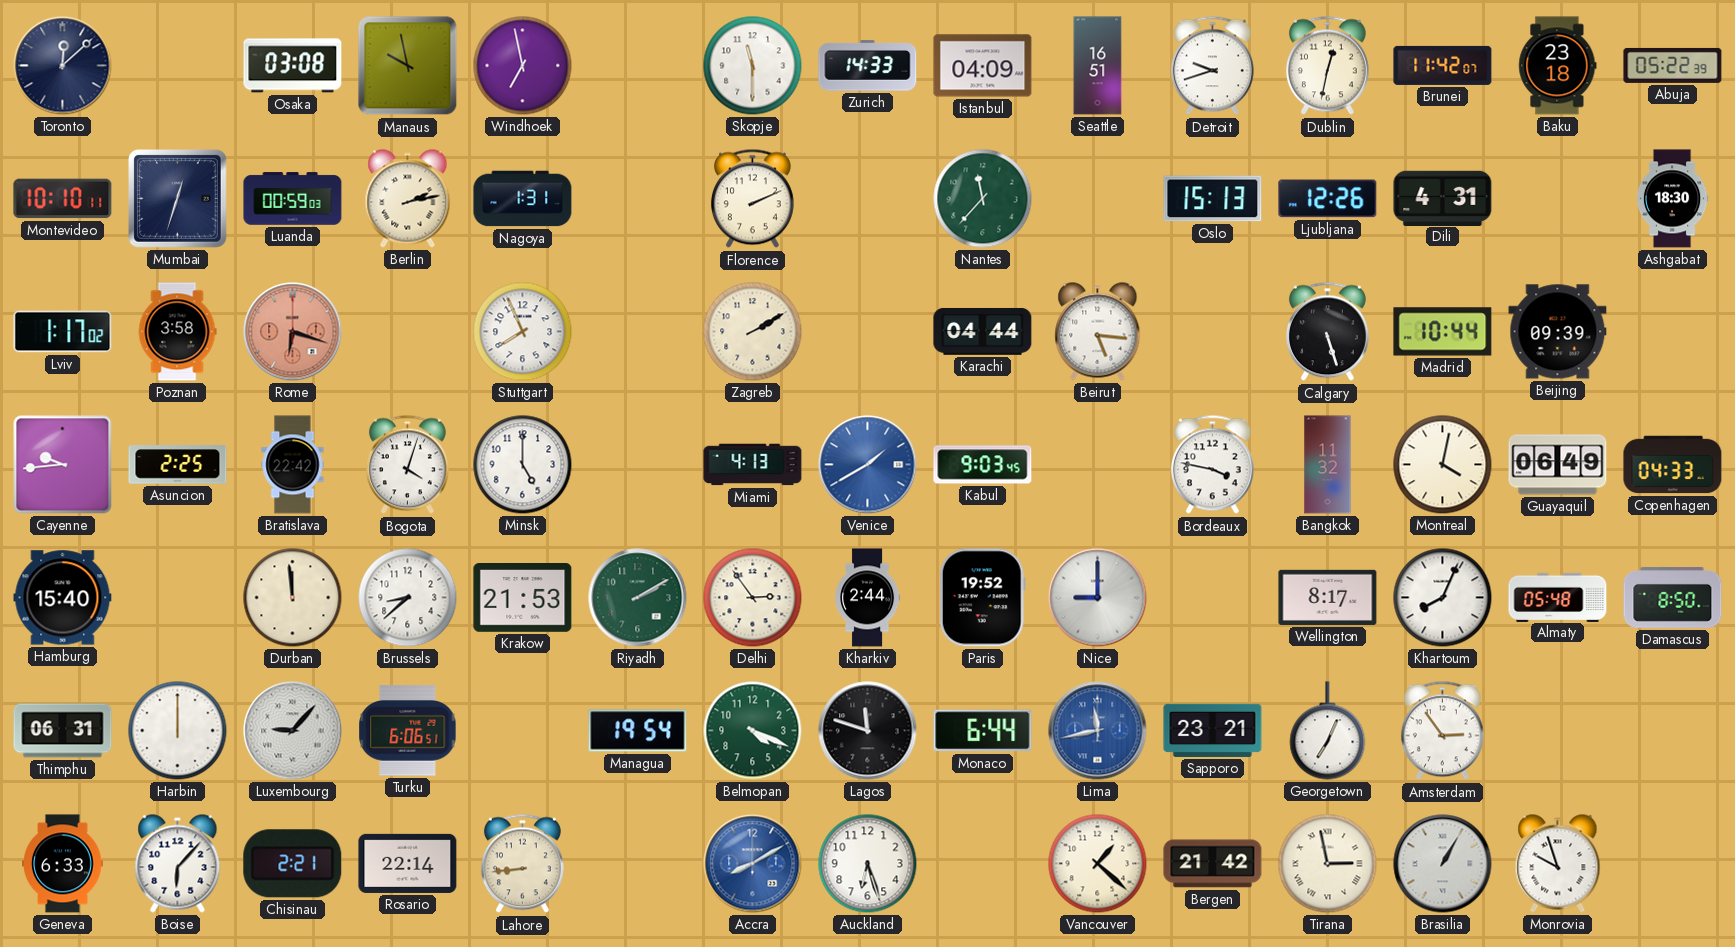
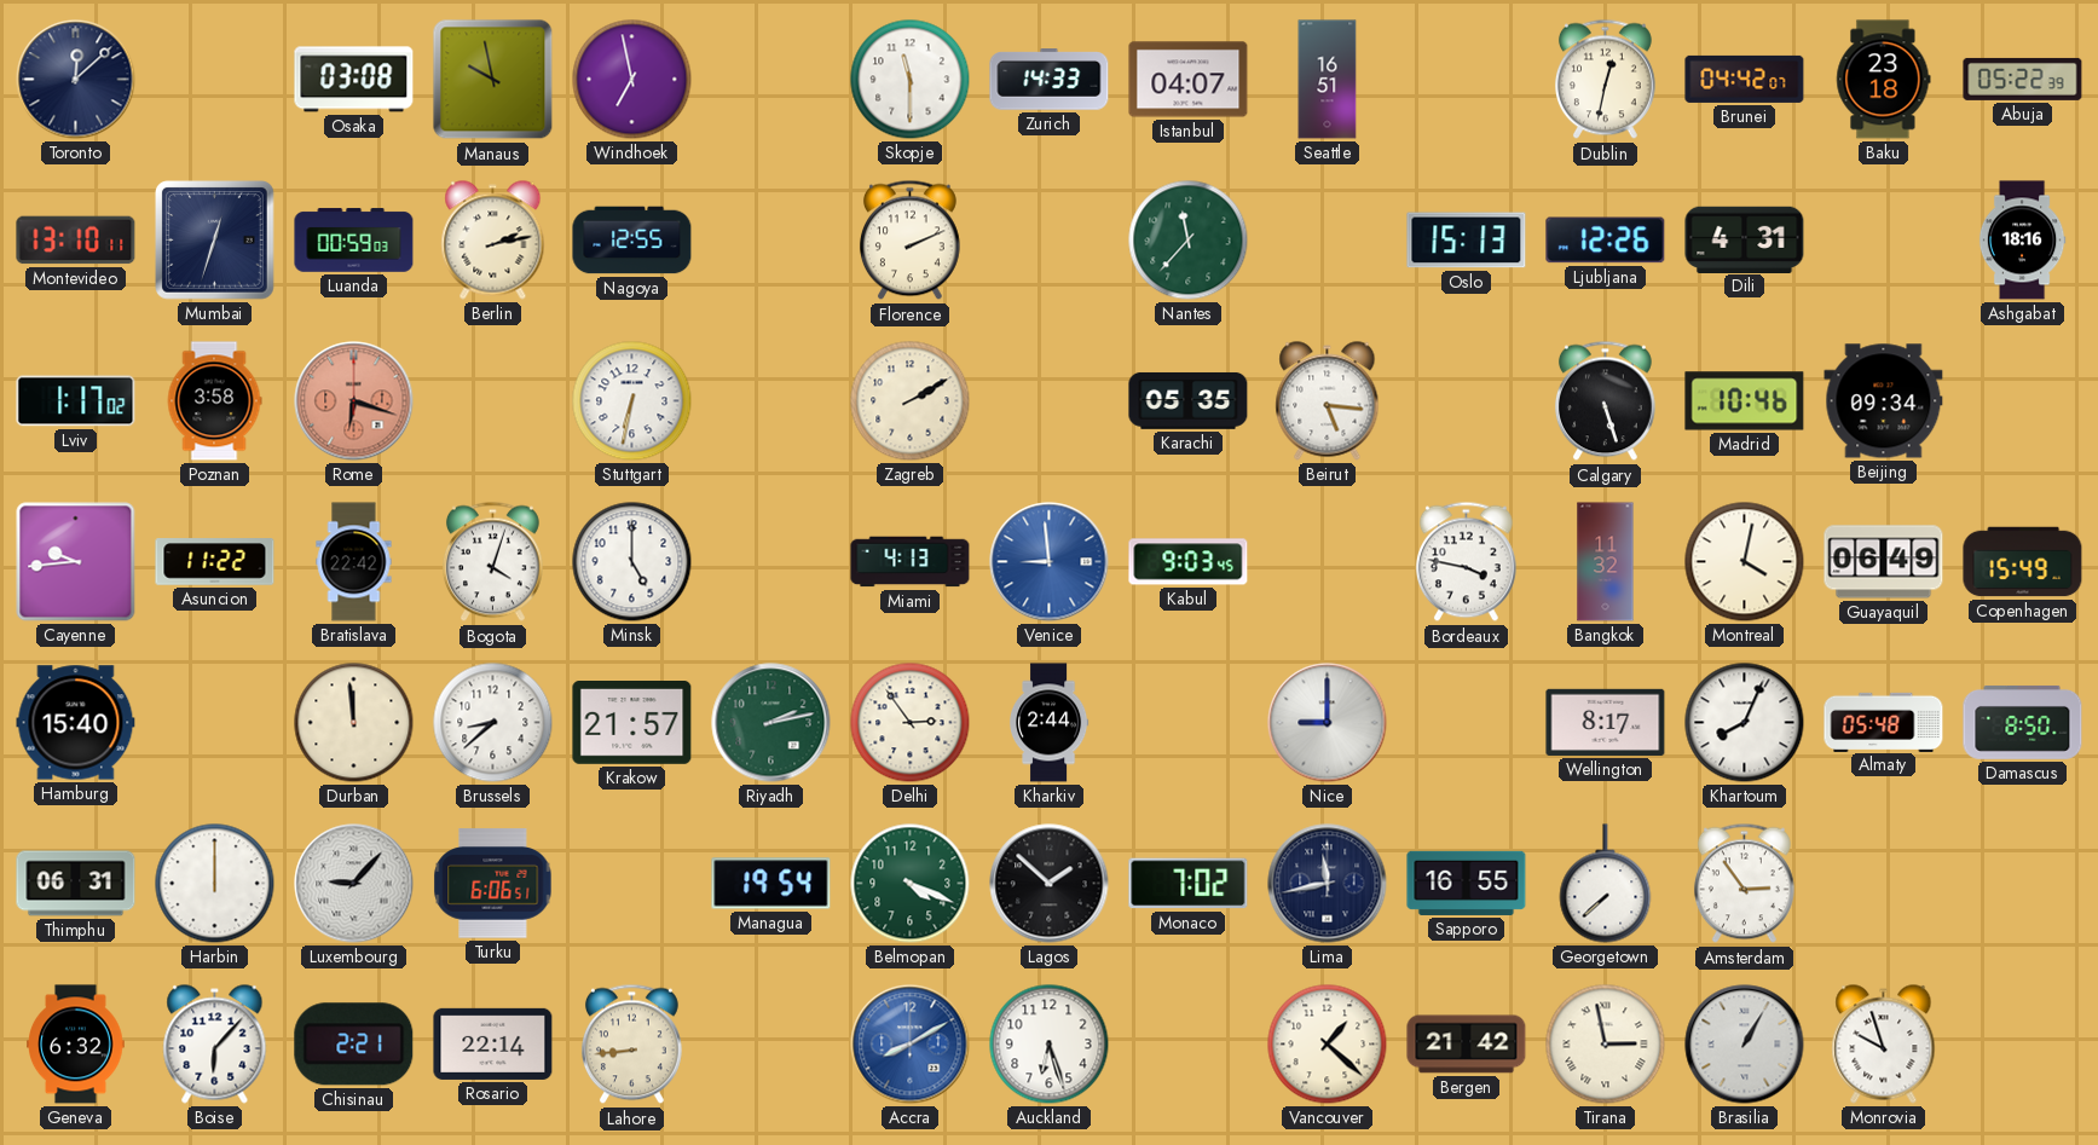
Istanbul: 04:09 -> 04:07
Detroit: 9:42 -> none
Brunei: 11:42 -> 04:42
Montevideo: 10:10 -> 13:10
Nagoya: 1:31 -> 12:55
Ashgabat: 18:30 -> 18:16
Stuttgart: 7:56 -> 6:32
Karachi: 04:44 -> 05:35
Madrid: 10:44 -> 10:46
Beijing: 09:39 -> 09:34
Asuncion: 2:25 -> 11:22
Venice: 1:40 -> 8:59
Copenhagen: 04:33 -> 15:49
Krakow: 21:53 -> 21:57
Riyadh: 2:10 -> 2:13
Paris: 19:52 -> none
Lagos: 11:48 -> 1:52
Monaco: 6:44 -> 7:02
Lima dial: blue -> navy
Sapporo: 23:21 -> 16:55
Georgetown: 7:04 -> 7:38
Geneva: 6:33 -> 6:32
